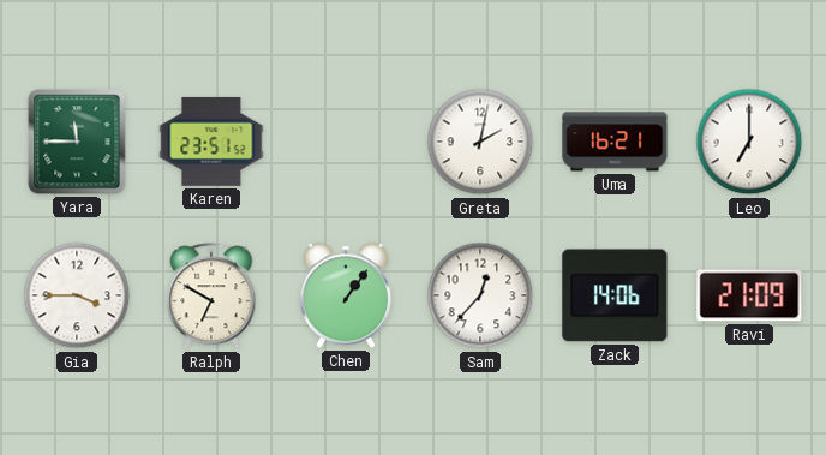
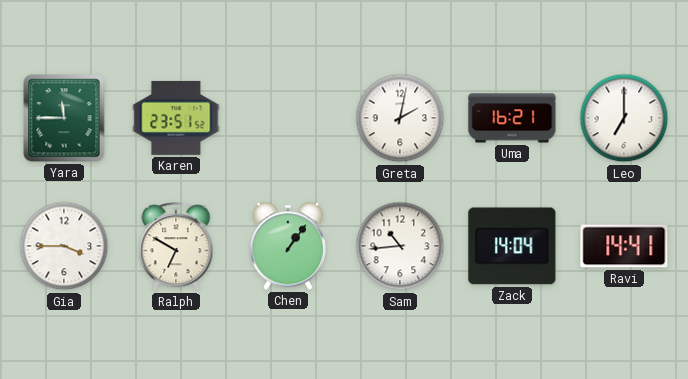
Sam: 12:37 -> 10:44
Zack: 14:06 -> 14:04
Ravi: 21:09 -> 14:41
